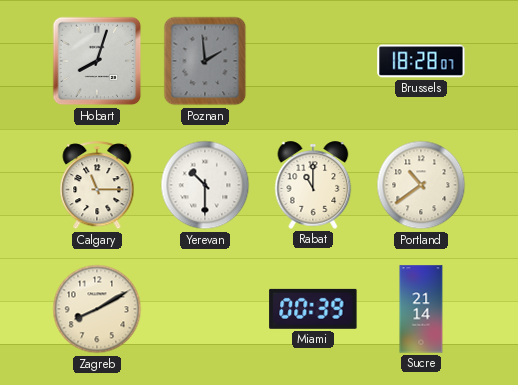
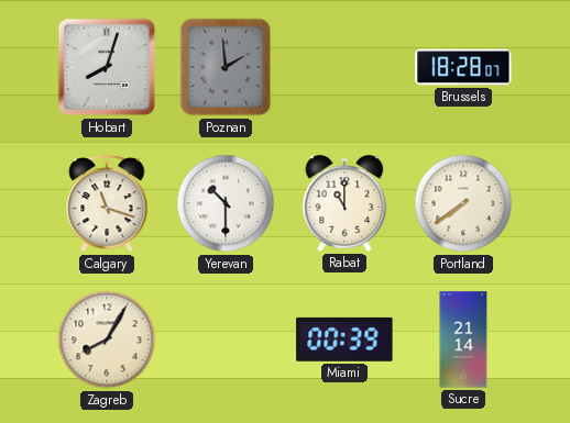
Calgary: 11:15 -> 11:18
Portland: 10:39 -> 7:39
Zagreb: 8:10 -> 8:05
